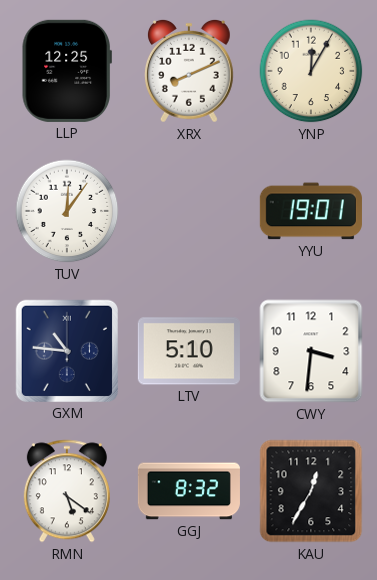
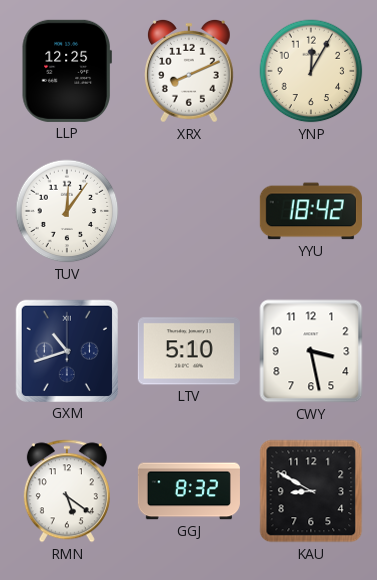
YYU: 19:01 -> 18:42
GXM: 10:46 -> 10:42
CWY: 3:31 -> 3:28
KAU: 12:35 -> 8:50
